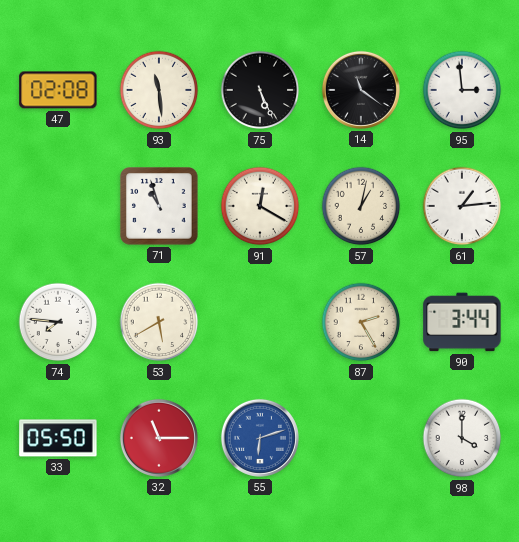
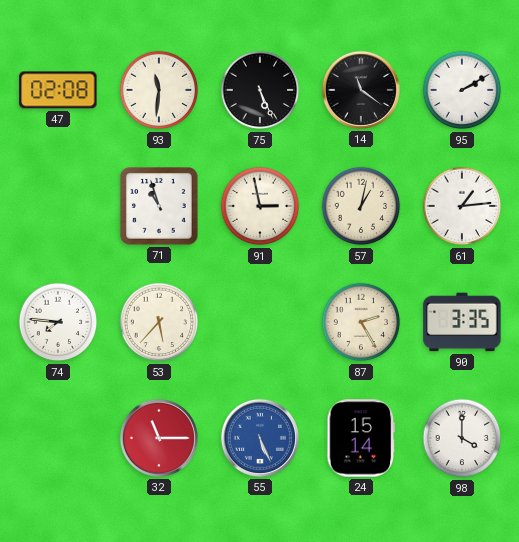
93: 11:29 -> 11:31
95: 2:59 -> 2:10
91: 12:20 -> 2:58
53: 5:40 -> 5:37
90: 3:44 -> 3:35
33: 05:50 -> none
55: 6:12 -> 5:26
24: none -> 15:14
